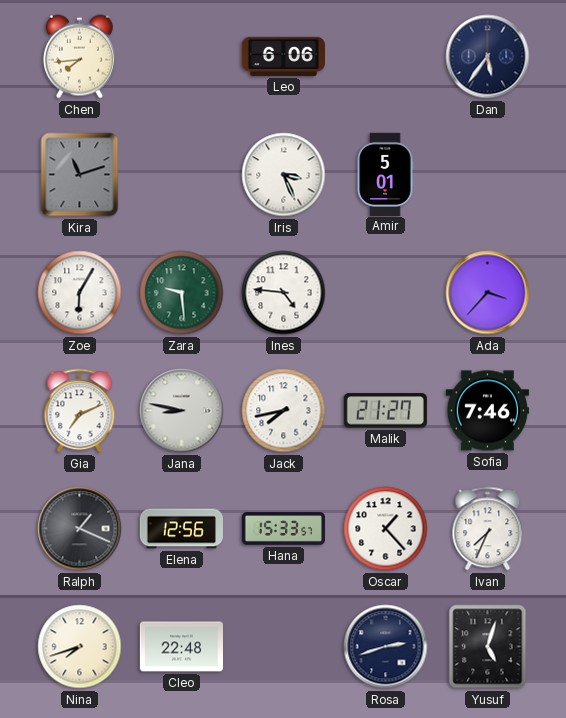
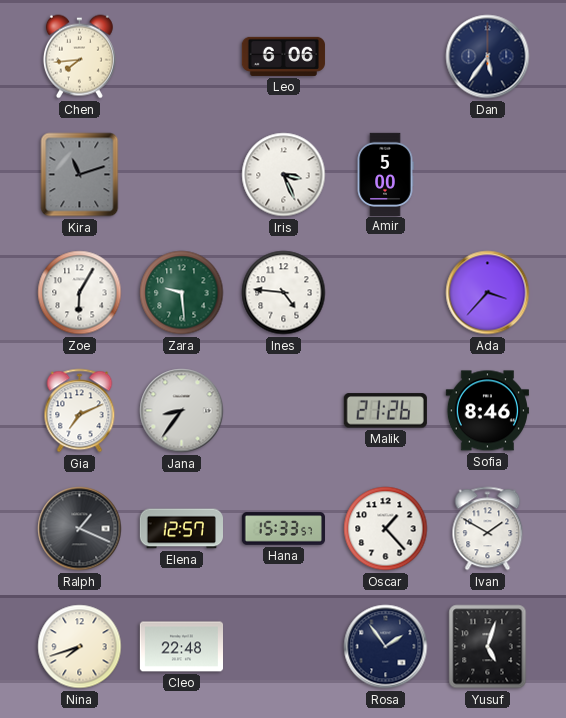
Amir: 5:01 -> 5:00
Jana: 8:47 -> 8:36
Jack: 7:43 -> none
Malik: 21:27 -> 21:26
Sofia: 7:46 -> 8:46
Elena: 12:56 -> 12:57
Ivan: 7:34 -> 1:50
Rosa: 2:42 -> 1:54
